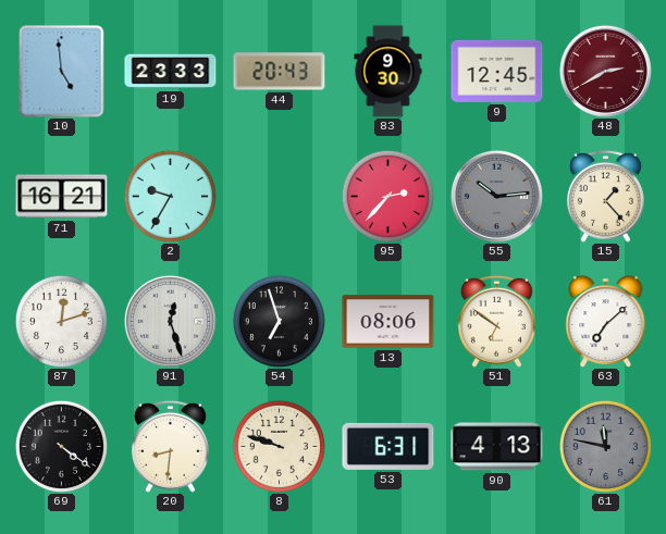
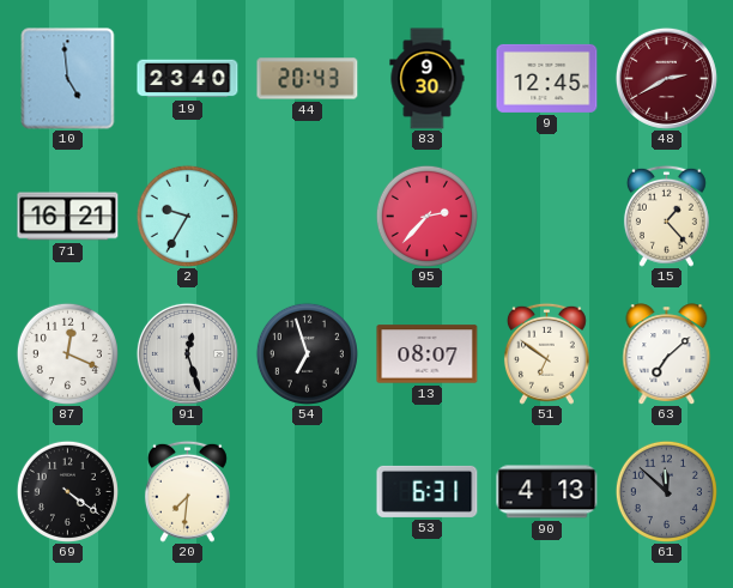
19: 23:33 -> 23:40
55: 10:14 -> none
87: 12:12 -> 12:19
13: 08:06 -> 08:07
20: 8:31 -> 7:31
8: 9:48 -> none
61: 11:47 -> 11:52
